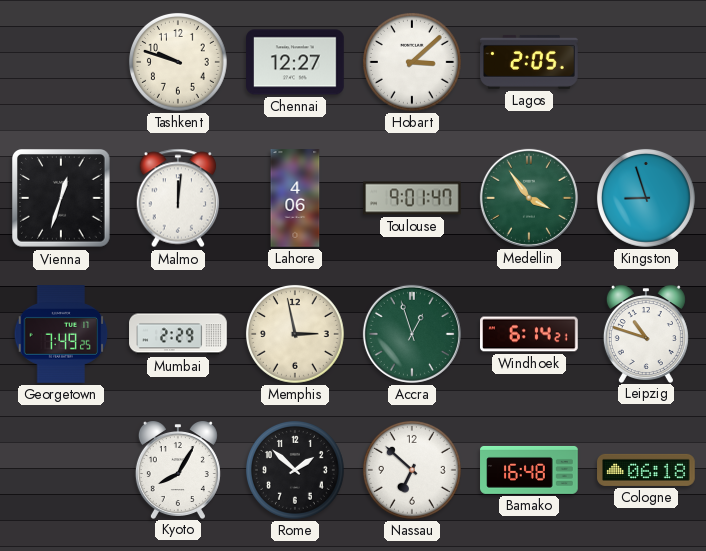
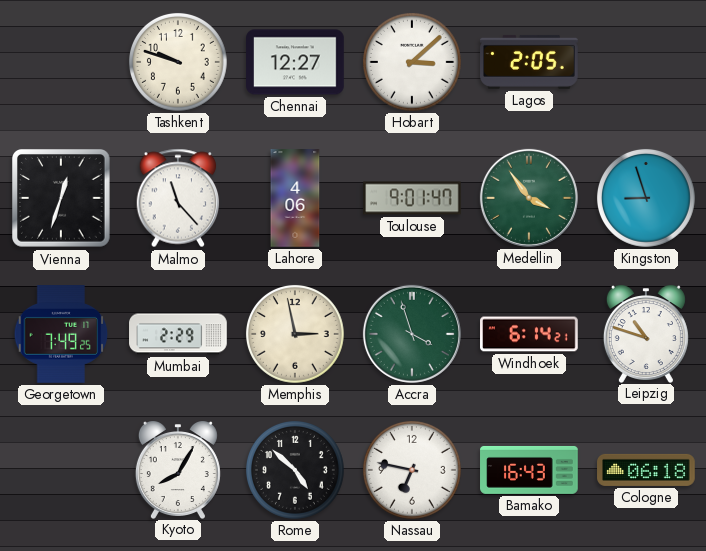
Malmo: 12:01 -> 11:23
Accra: 12:57 -> 3:57
Rome: 1:52 -> 4:52
Nassau: 6:52 -> 6:47
Bamako: 16:48 -> 16:43
